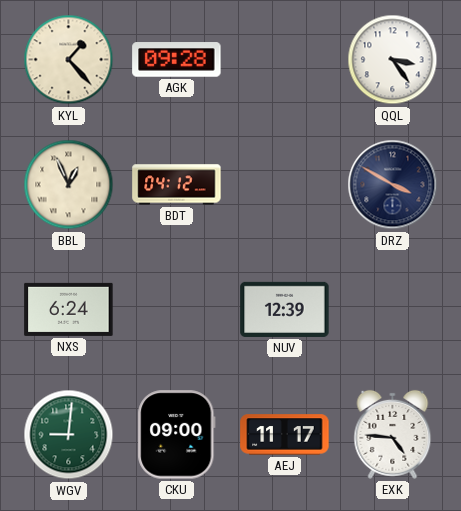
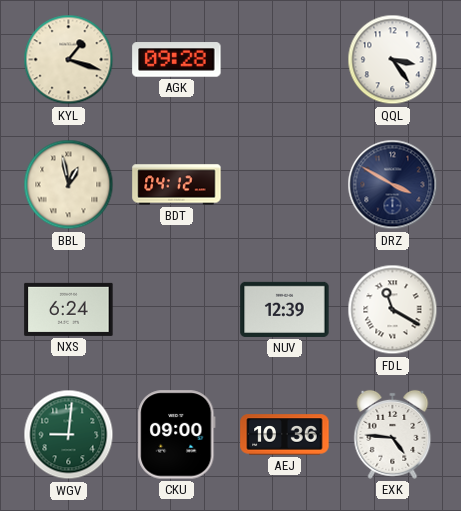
KYL: 1:23 -> 1:18
BBL: 12:56 -> 12:58
FDL: none -> 11:20
AEJ: 11:17 -> 10:36
